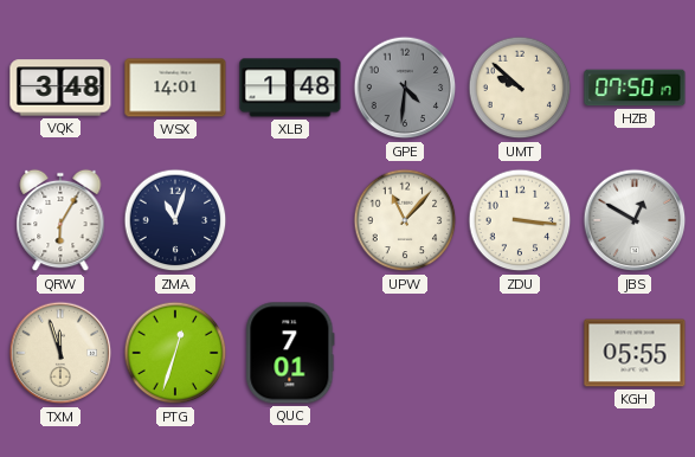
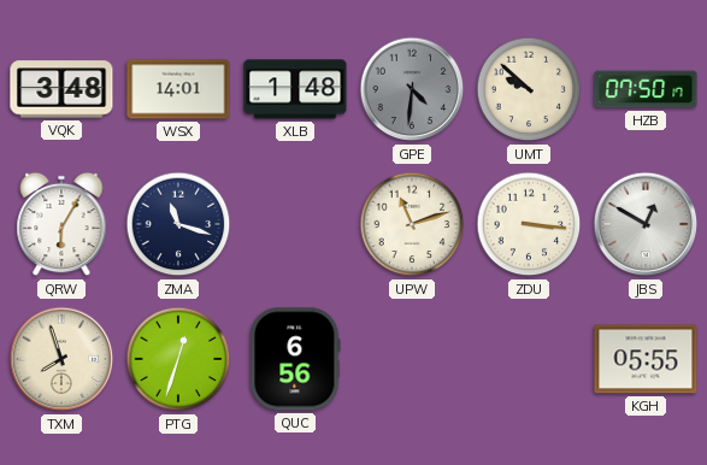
ZMA: 11:03 -> 11:18
UPW: 11:07 -> 11:12
TXM: 11:57 -> 7:57
QUC: 7:01 -> 6:56
